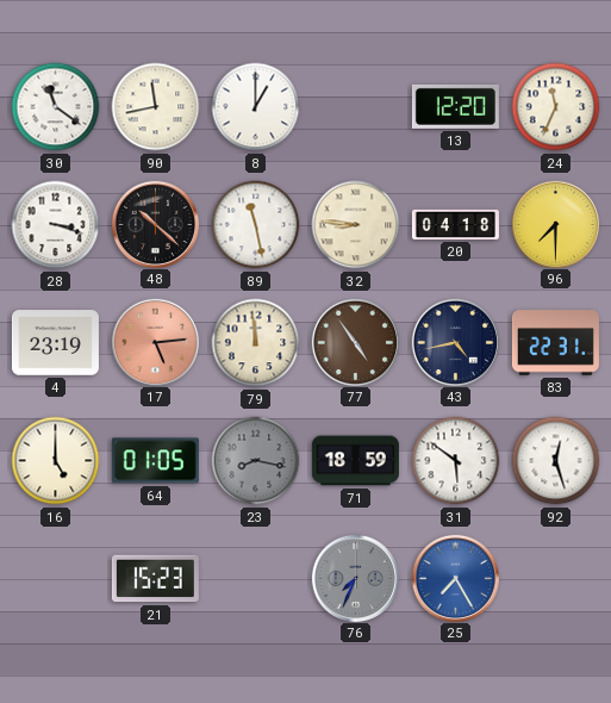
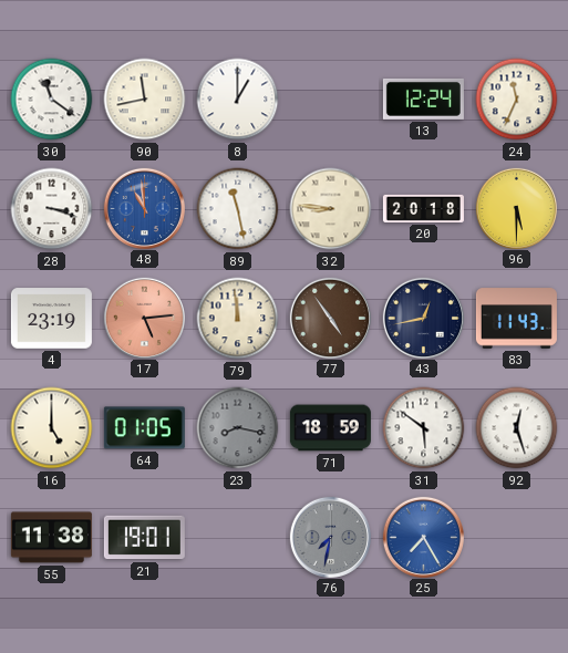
13: 12:20 -> 12:24
48: 10:22 -> 10:59
48 dial: black -> blue
20: 04:18 -> 20:18
96: 7:30 -> 5:30
43: 4:43 -> 12:43
83: 22:31 -> 11:43
55: none -> 11:38
21: 15:23 -> 19:01
76: 7:34 -> 7:32
